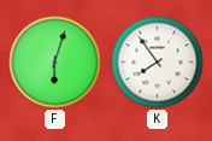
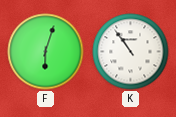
K: 7:54 -> 10:54
